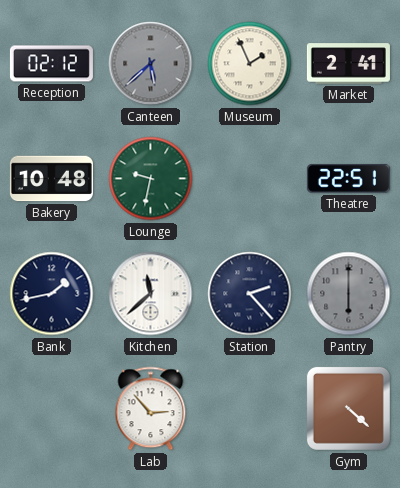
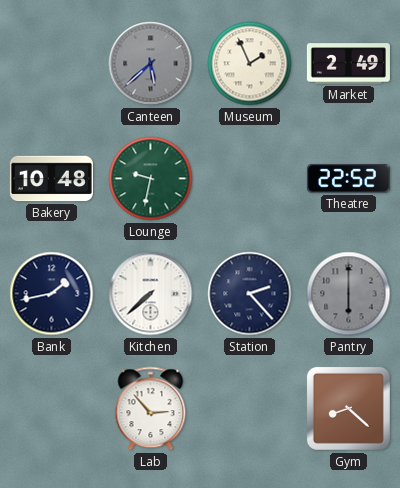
Reception: 02:12 -> none
Market: 2:41 -> 2:49
Theatre: 22:51 -> 22:52
Kitchen: 11:38 -> 7:38
Gym: 4:22 -> 8:22
